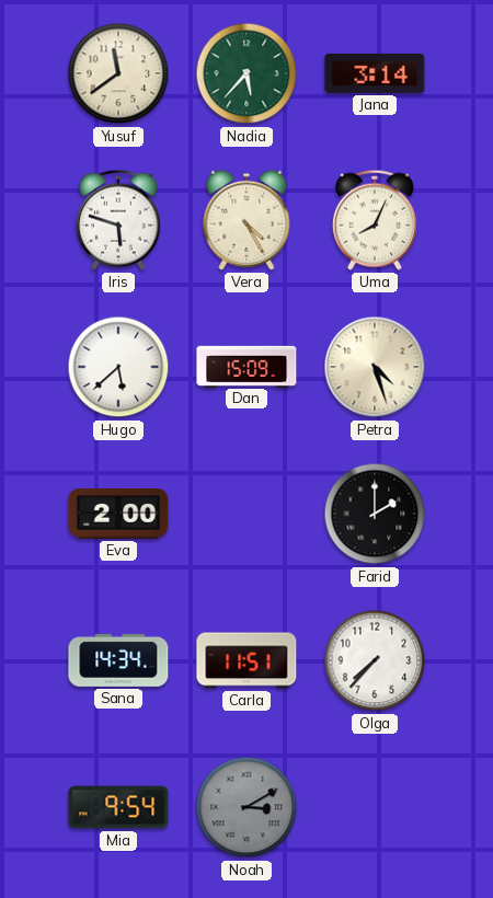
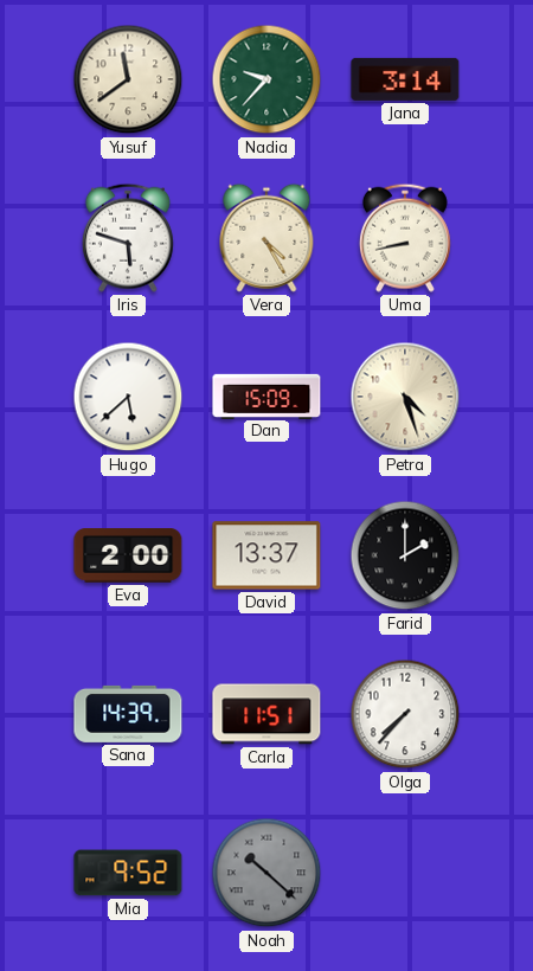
Nadia: 5:37 -> 9:37
Uma: 8:04 -> 8:43
David: none -> 13:37
Sana: 14:34 -> 14:39
Mia: 9:54 -> 9:52
Noah: 3:10 -> 10:22
